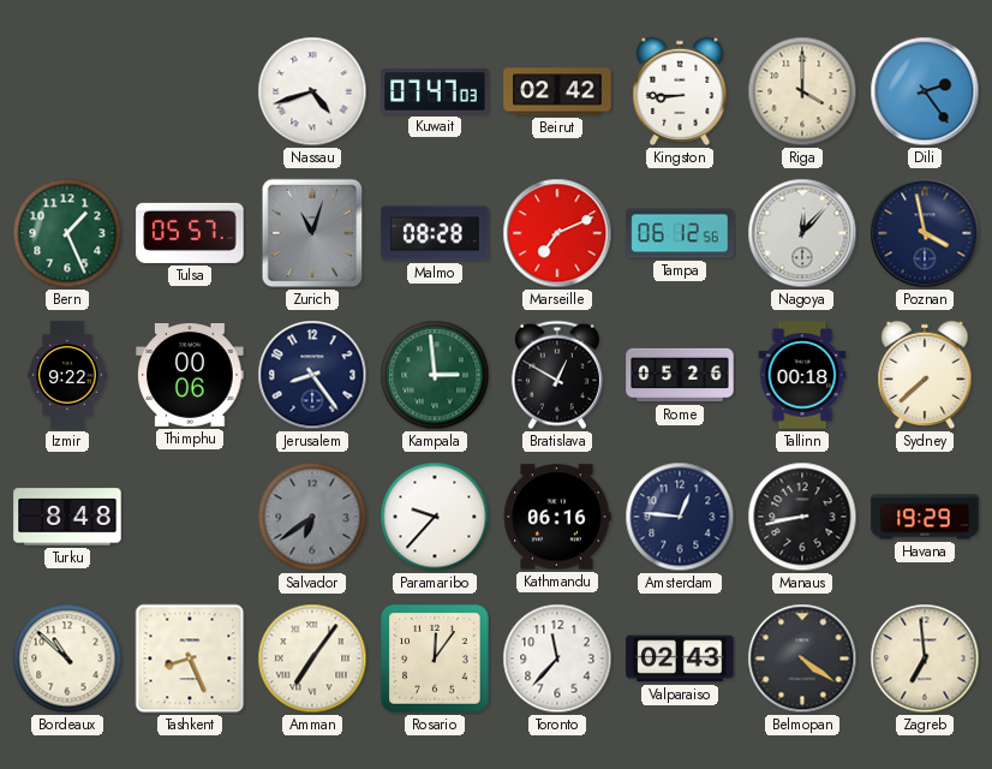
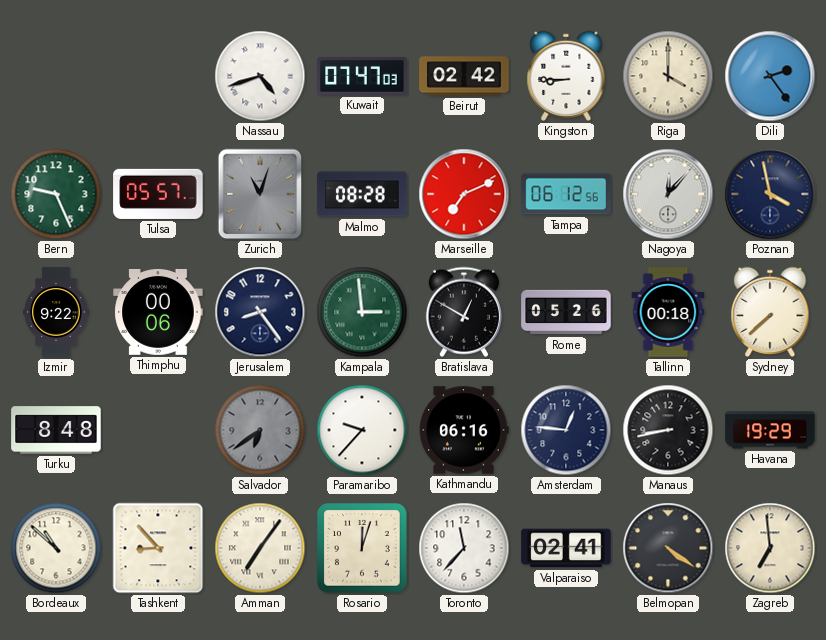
Bern: 1:26 -> 9:26
Tashkent: 8:26 -> 8:53
Rosario: 12:06 -> 12:03
Valparaiso: 02:43 -> 02:41
